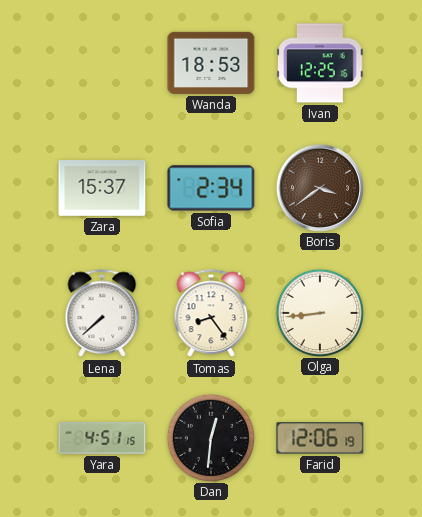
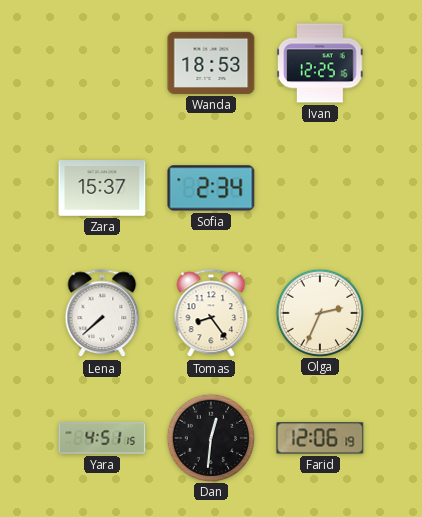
Boris: 3:39 -> none
Olga: 8:44 -> 2:34
